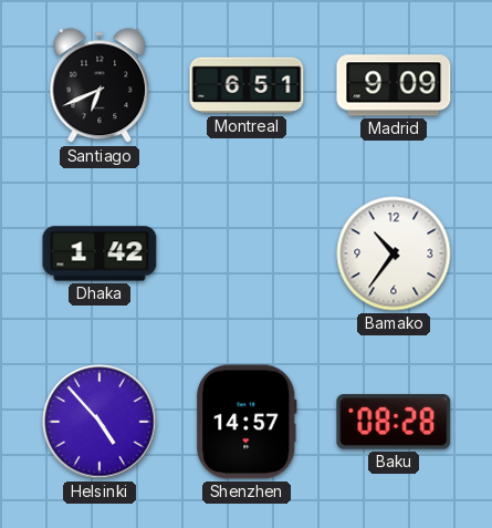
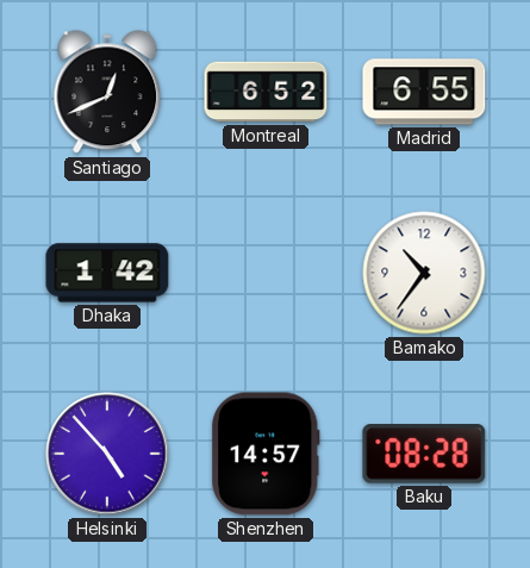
Santiago: 6:41 -> 12:41
Montreal: 6:51 -> 6:52
Madrid: 9:09 -> 6:55
